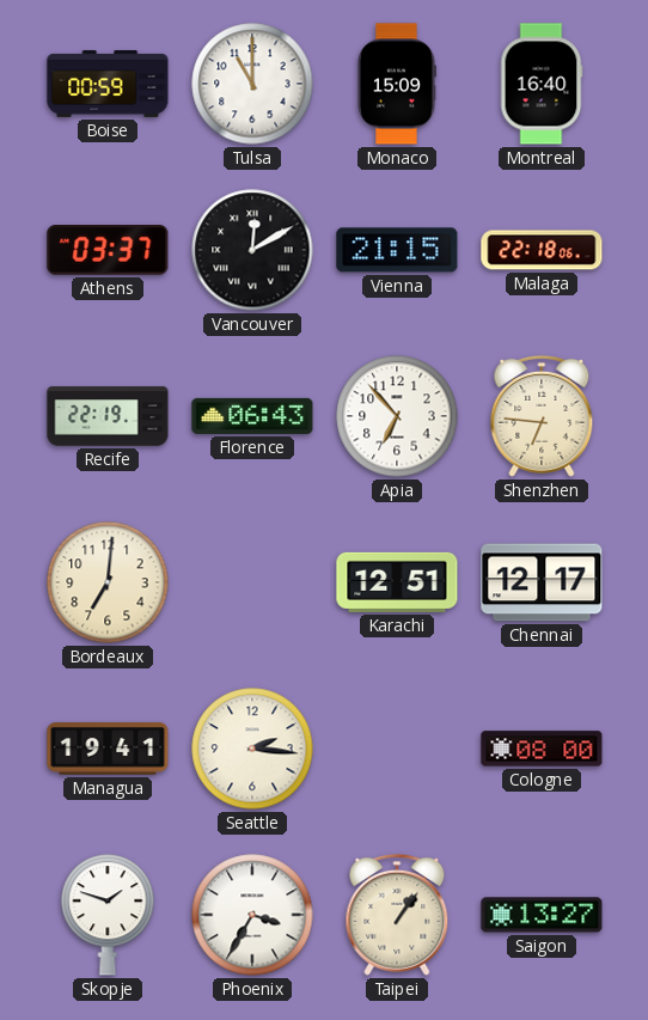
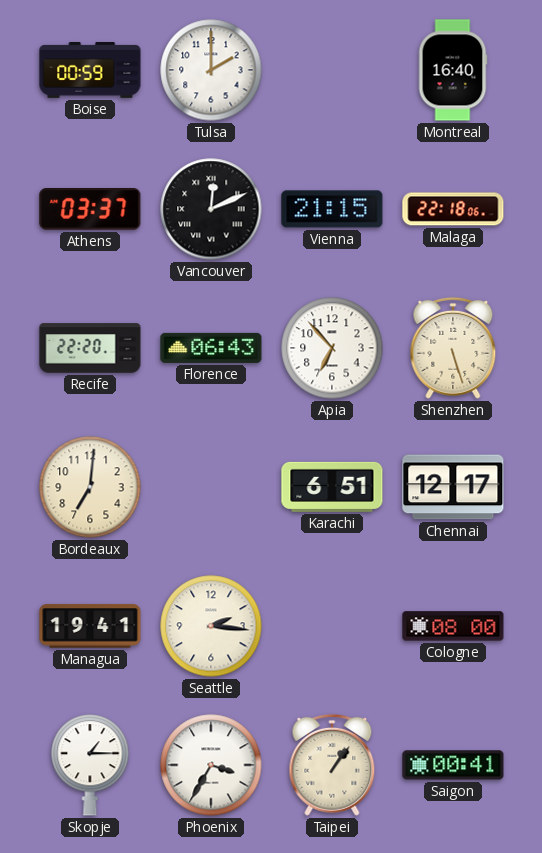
Tulsa: 11:00 -> 2:00
Monaco: 15:09 -> none
Vancouver: 12:10 -> 12:11
Recife: 22:19 -> 22:20
Shenzhen: 6:46 -> 5:27
Karachi: 12:51 -> 6:51
Skopje: 1:48 -> 1:15
Saigon: 13:27 -> 00:41
